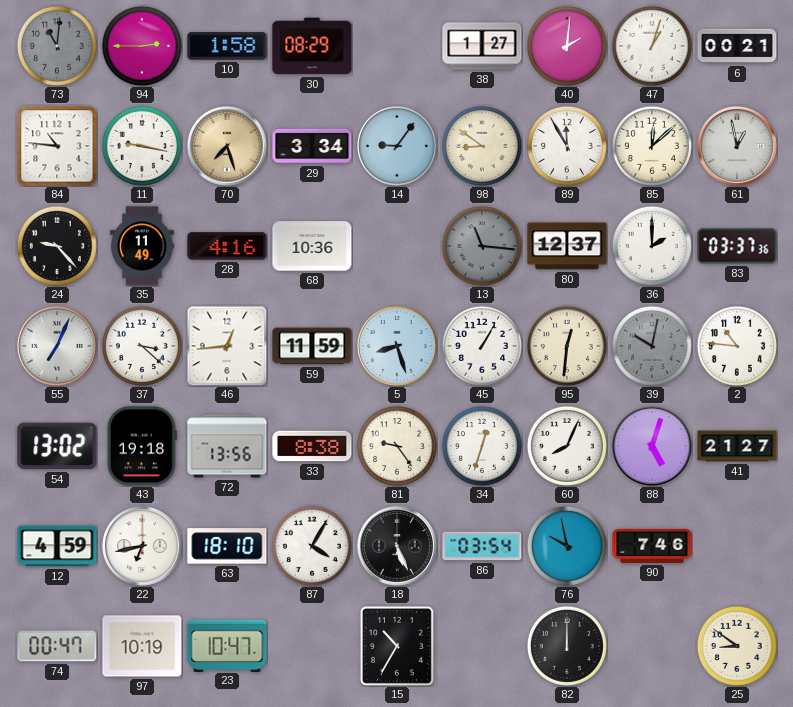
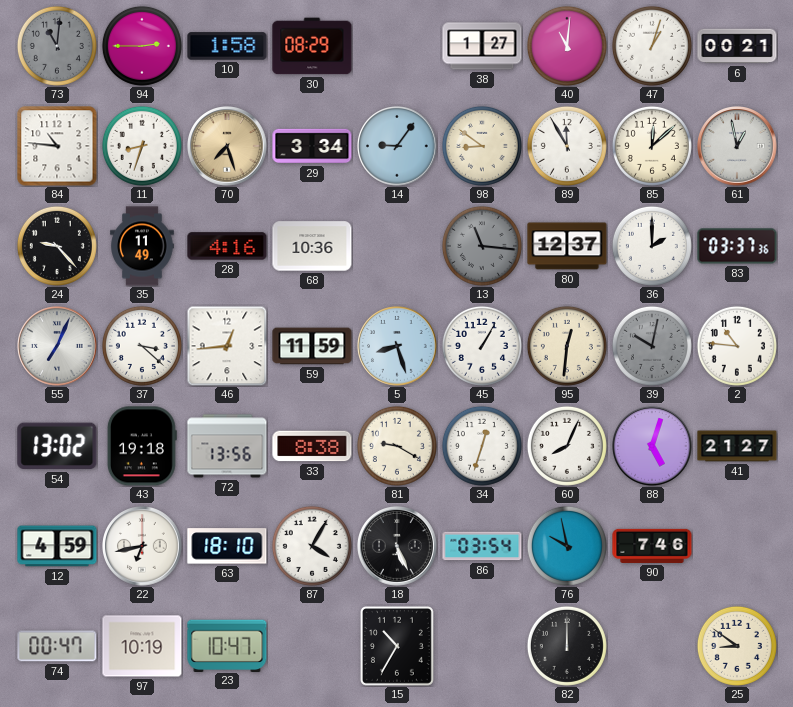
40: 2:01 -> 11:01
11: 9:17 -> 8:33
81: 9:24 -> 9:20
